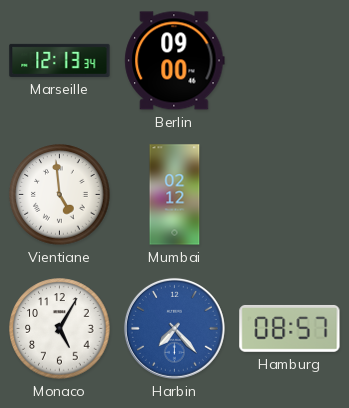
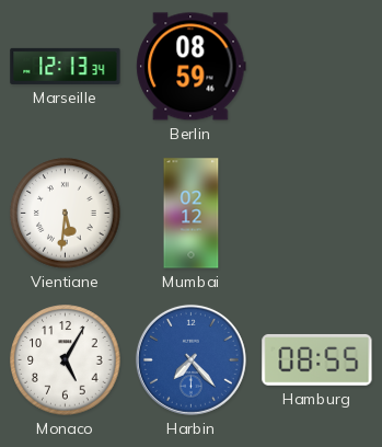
Berlin: 09:00 -> 08:59
Vientiane: 4:59 -> 5:31
Hamburg: 08:57 -> 08:55
